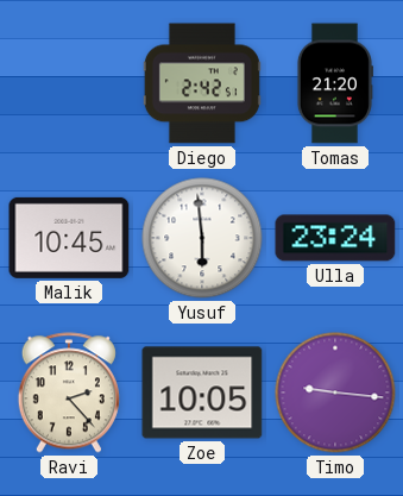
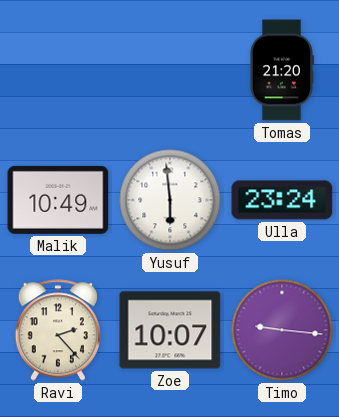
Diego: 2:42 -> none
Malik: 10:45 -> 10:49
Zoe: 10:05 -> 10:07
